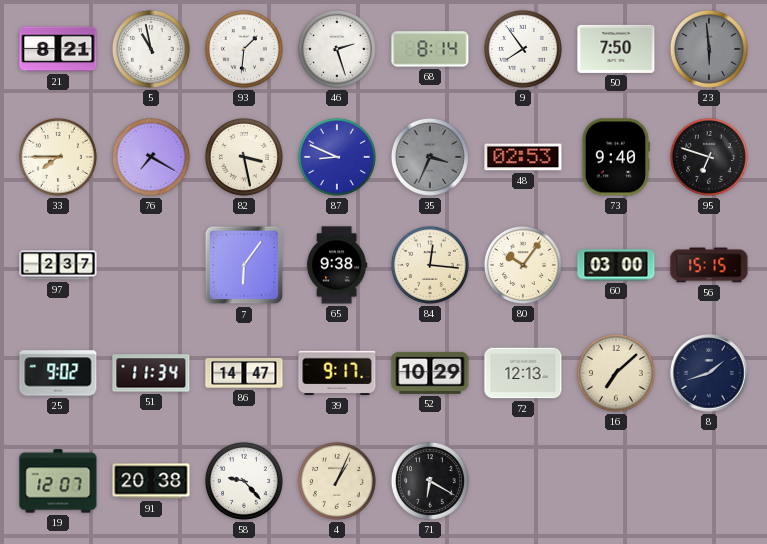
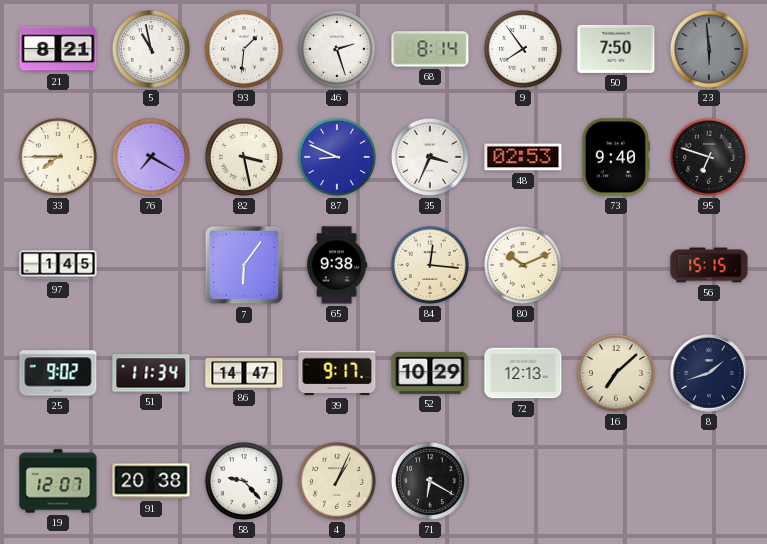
35 dial: grey -> white
97: 2:37 -> 1:45
80: 10:06 -> 10:11
60: 03:00 -> none
